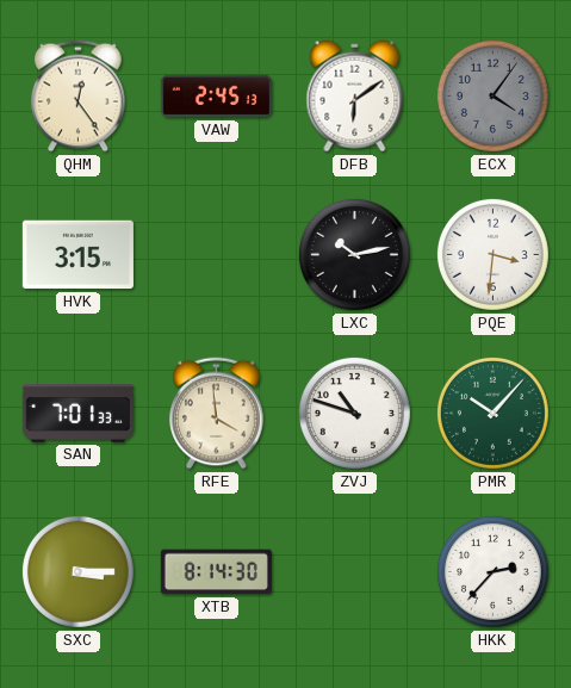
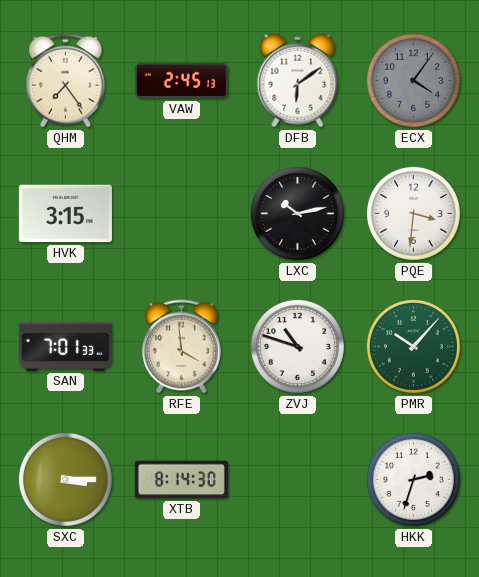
QHM: 12:24 -> 7:24
HKK: 2:37 -> 2:33
